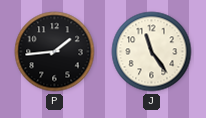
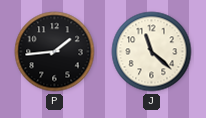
J: 11:24 -> 11:22
